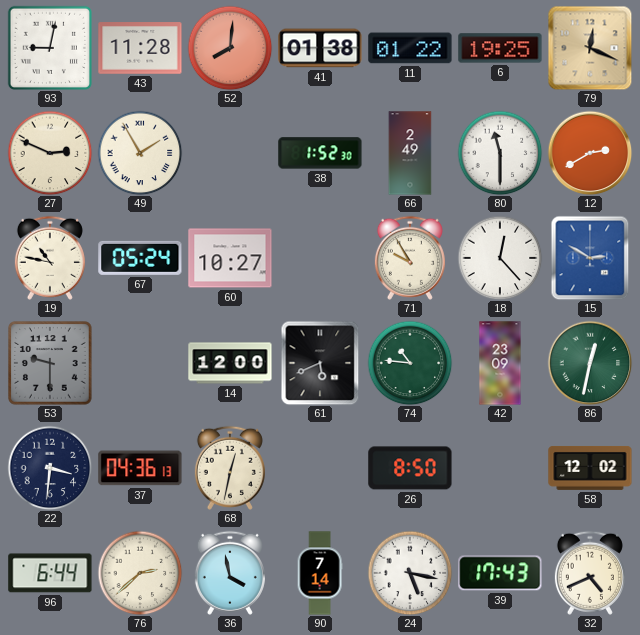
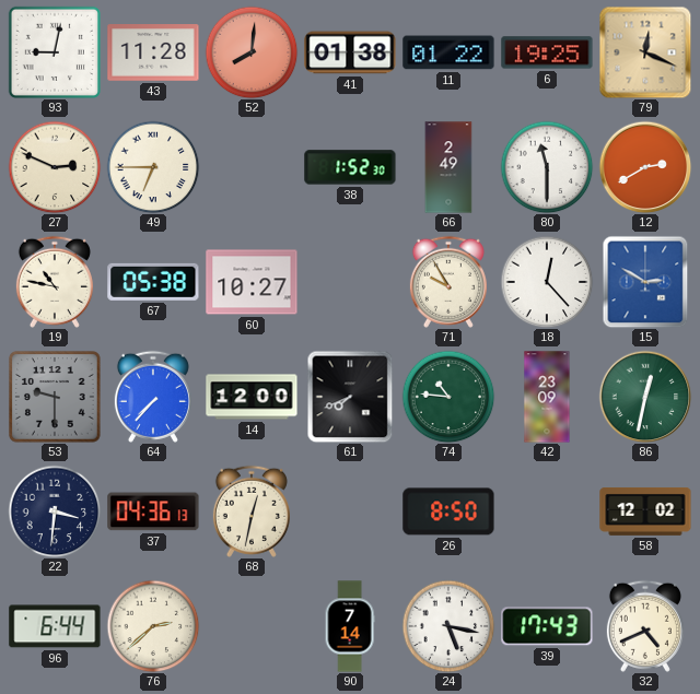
49: 1:55 -> 6:45
67: 05:24 -> 05:38
64: none -> 7:37
61: 5:41 -> 7:41
36: 3:58 -> none
